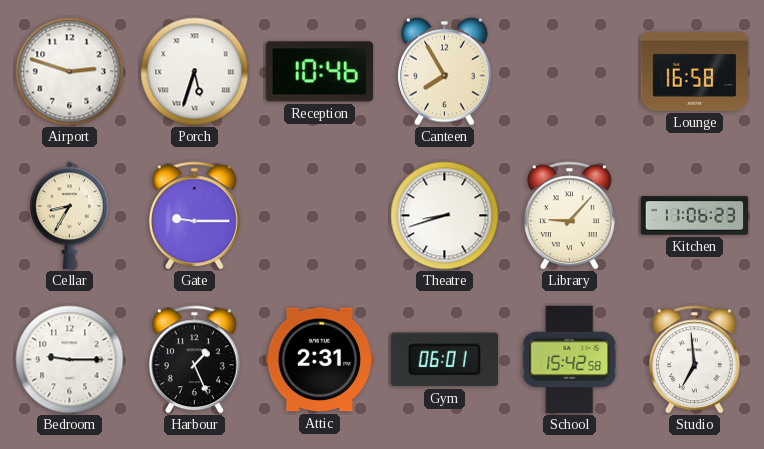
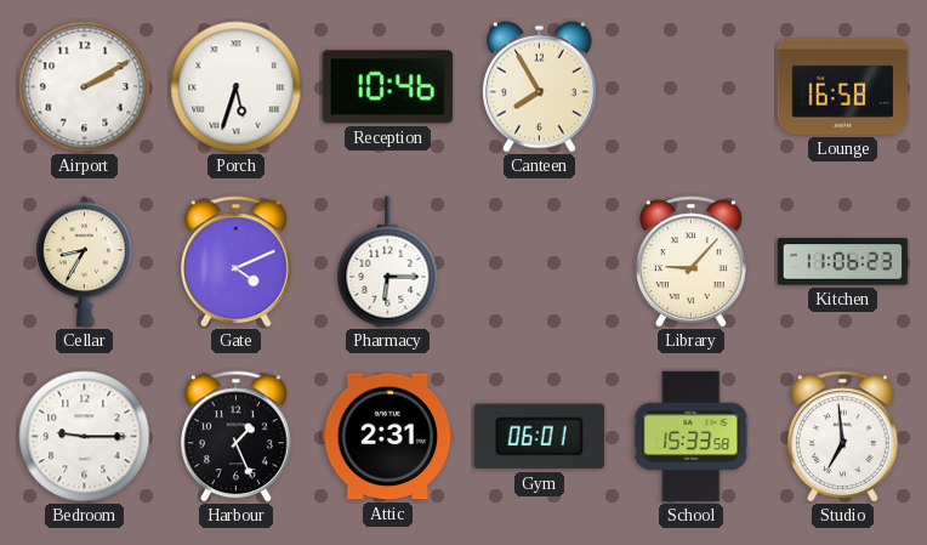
Airport: 2:48 -> 2:10
Gate: 9:15 -> 4:11
Pharmacy: none -> 6:15
Theatre: 8:42 -> none
School: 15:42 -> 15:33
